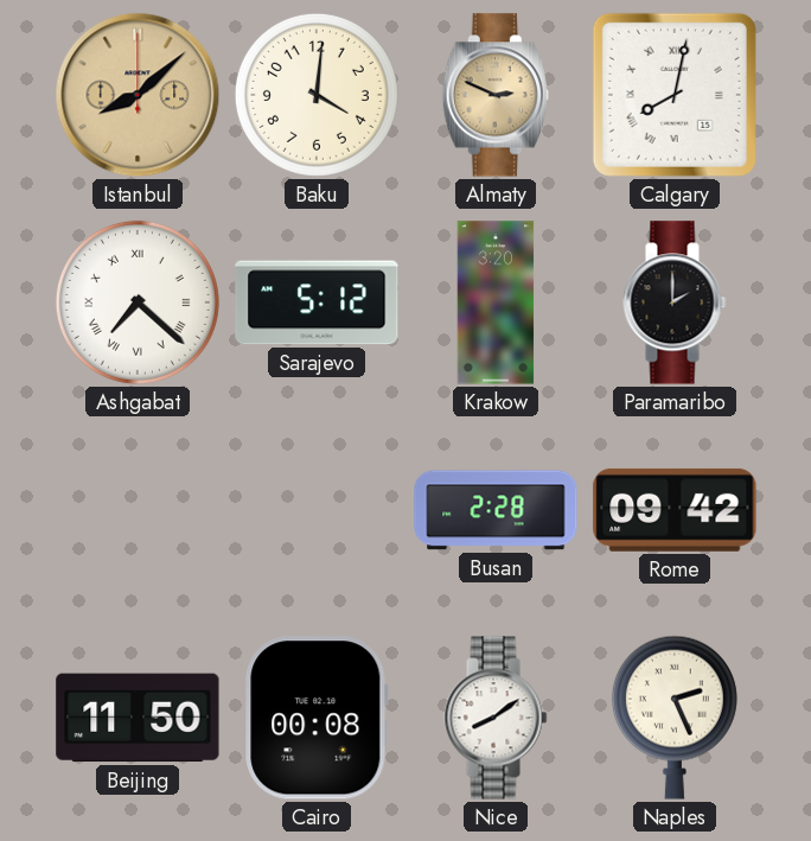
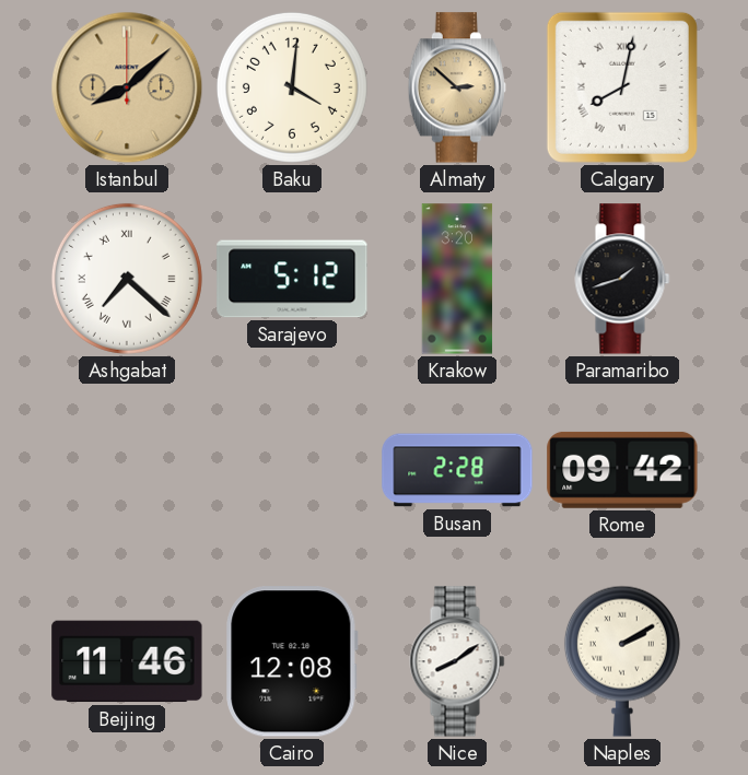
Almaty: 2:49 -> 2:52
Paramaribo: 2:00 -> 1:42
Beijing: 11:50 -> 11:46
Cairo: 00:08 -> 12:08
Naples: 2:26 -> 2:10
